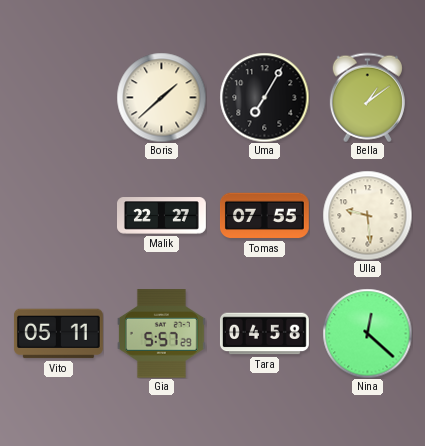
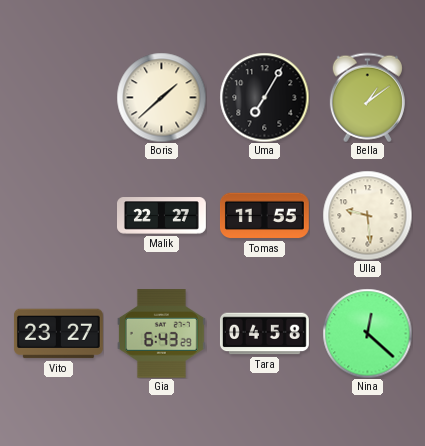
Tomas: 07:55 -> 11:55
Vito: 05:11 -> 23:27
Gia: 5:57 -> 6:43
